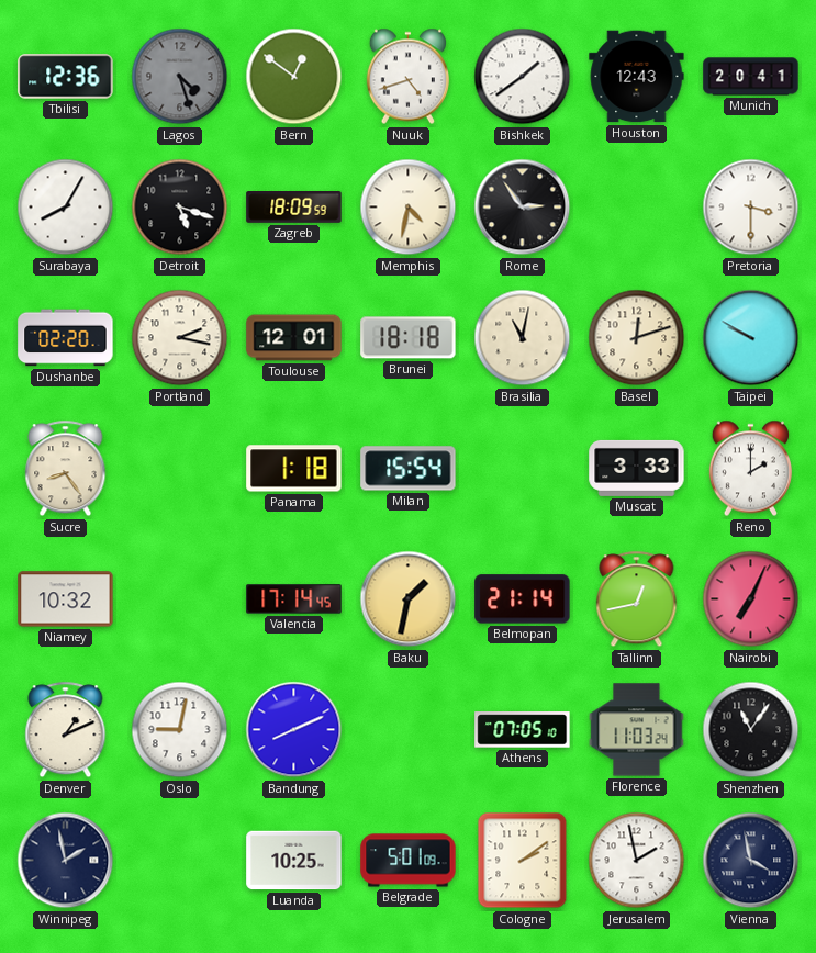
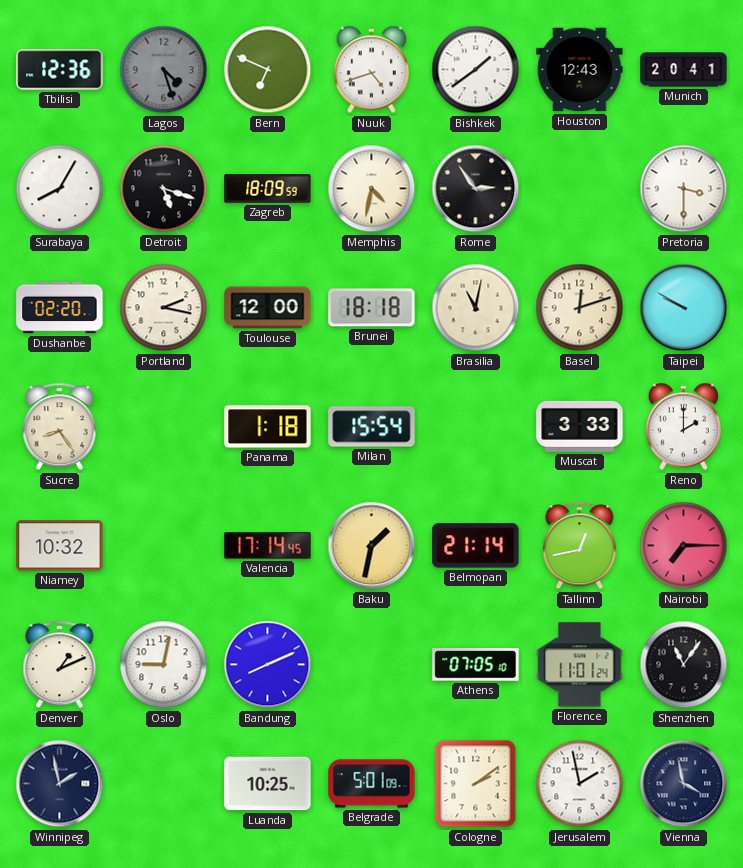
Bern: 12:51 -> 6:49
Toulouse: 12:01 -> 12:00
Nairobi: 7:04 -> 7:15
Florence: 11:03 -> 11:01
